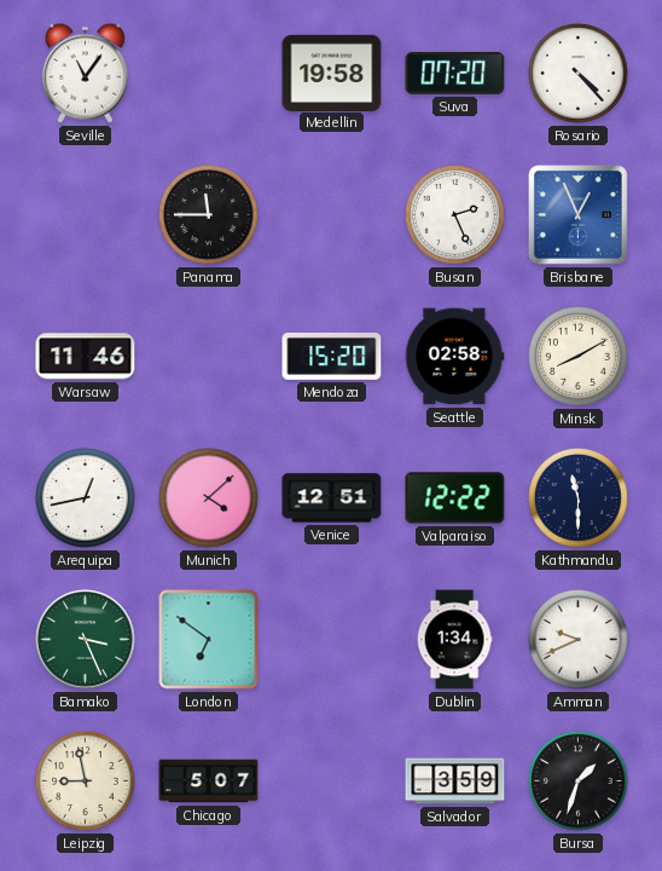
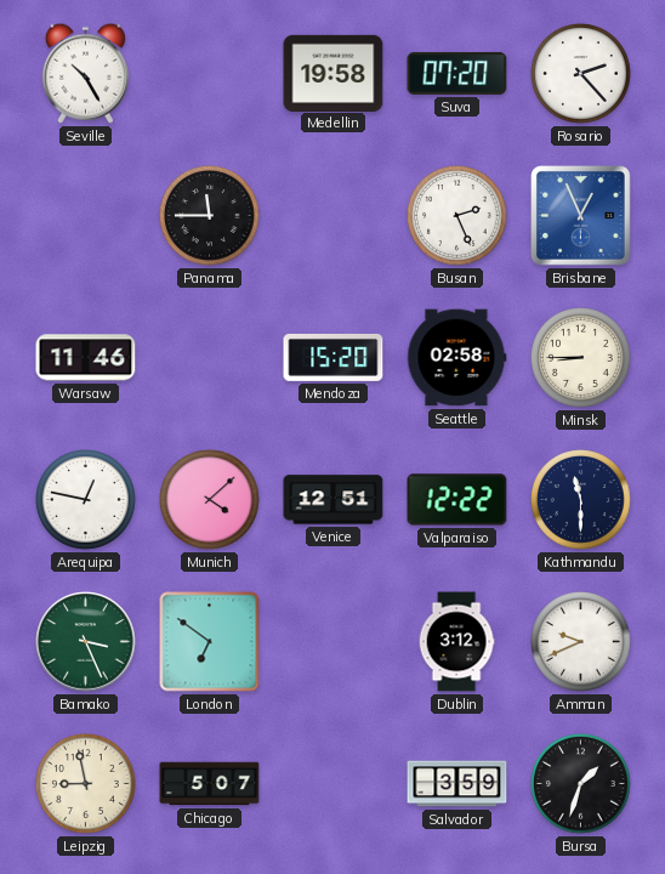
Seville: 11:06 -> 10:25
Rosario: 4:23 -> 2:23
Minsk: 8:10 -> 8:45
Arequipa: 12:43 -> 12:47
Dublin: 1:34 -> 3:12
